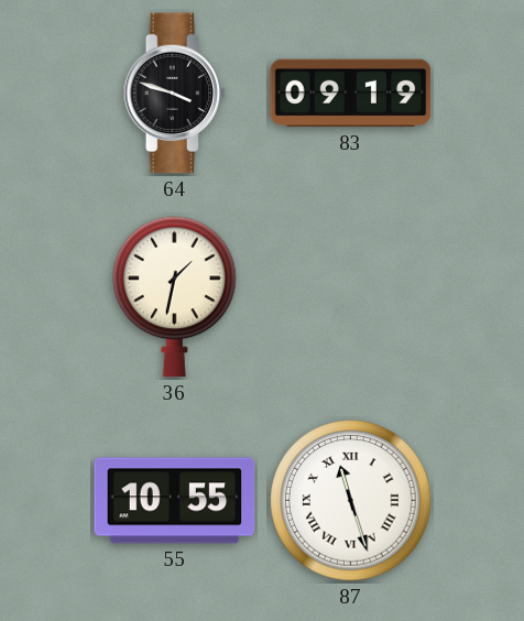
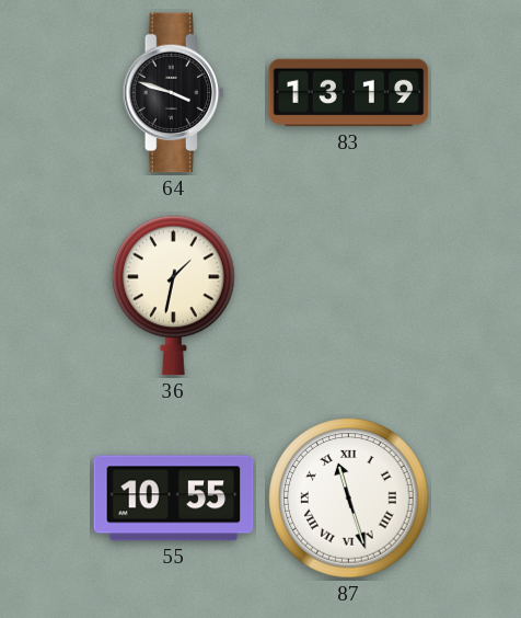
83: 09:19 -> 13:19
